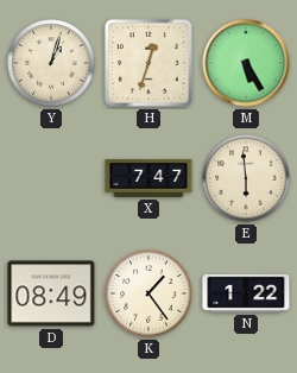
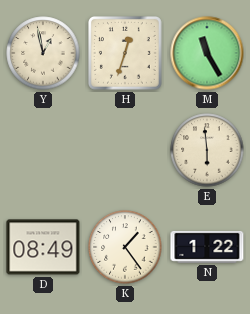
Y: 1:03 -> 12:58
M: 5:25 -> 11:25
X: 7:47 -> none
